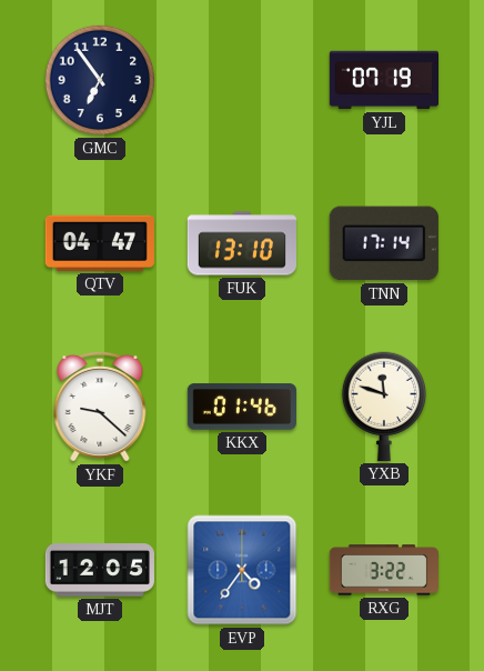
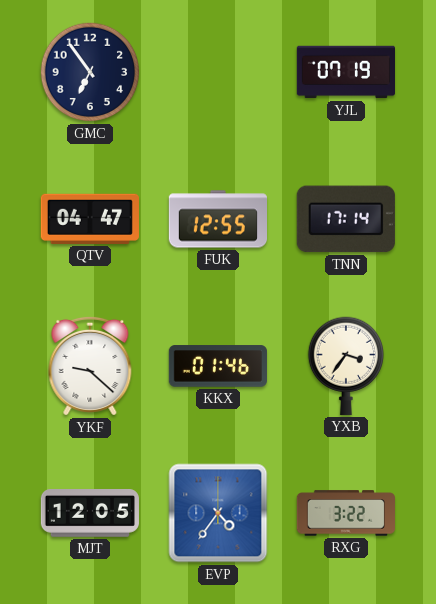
FUK: 13:10 -> 12:55
YXB: 11:48 -> 3:36
